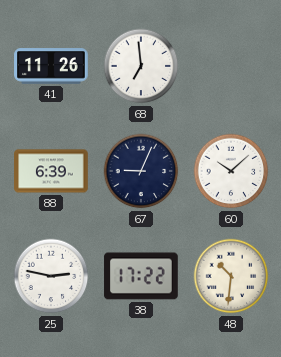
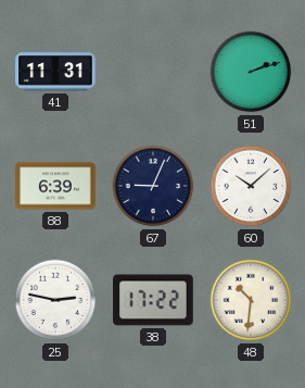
41: 11:26 -> 11:31
68: 6:59 -> none
51: none -> 2:12
